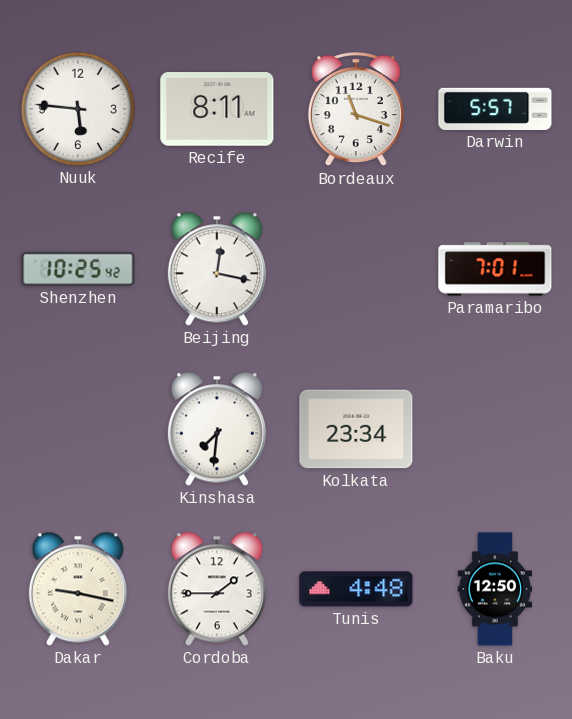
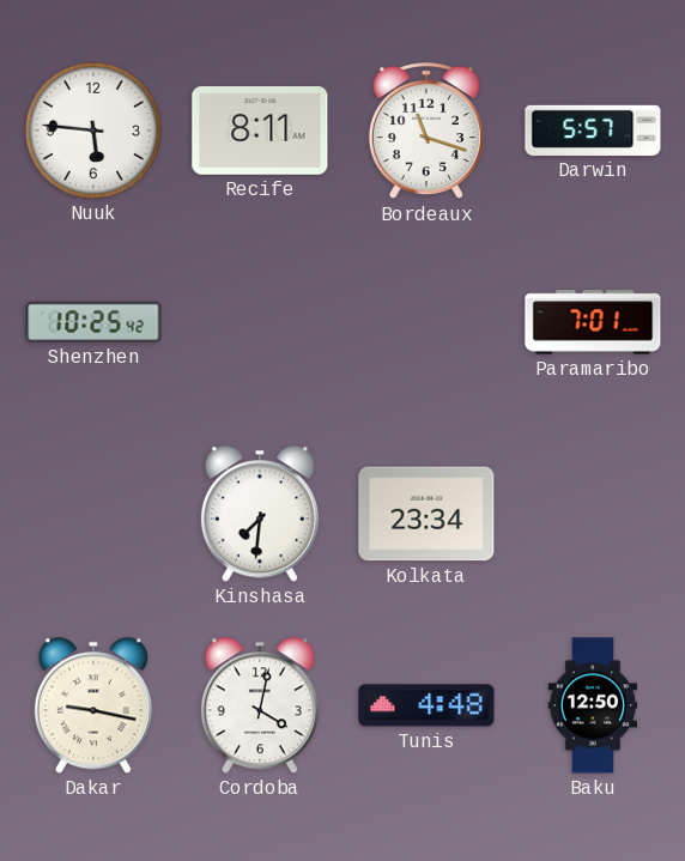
Beijing: 12:17 -> none
Cordoba: 1:45 -> 4:02
